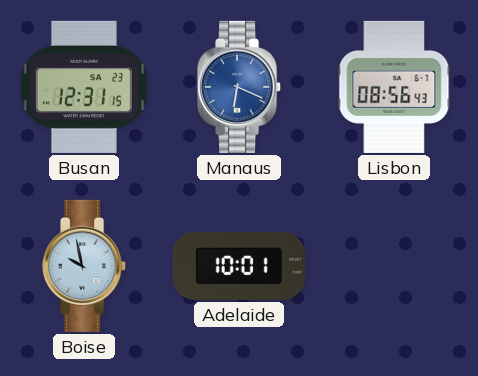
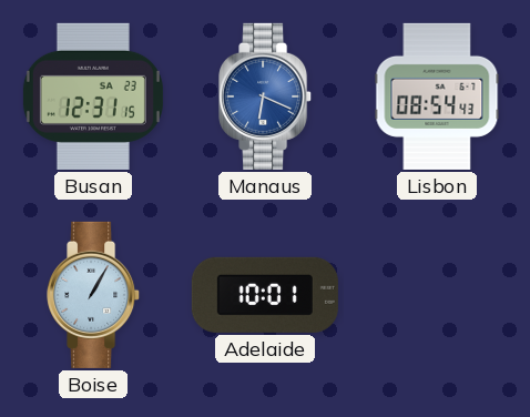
Lisbon: 08:56 -> 08:54
Boise: 9:58 -> 1:05
